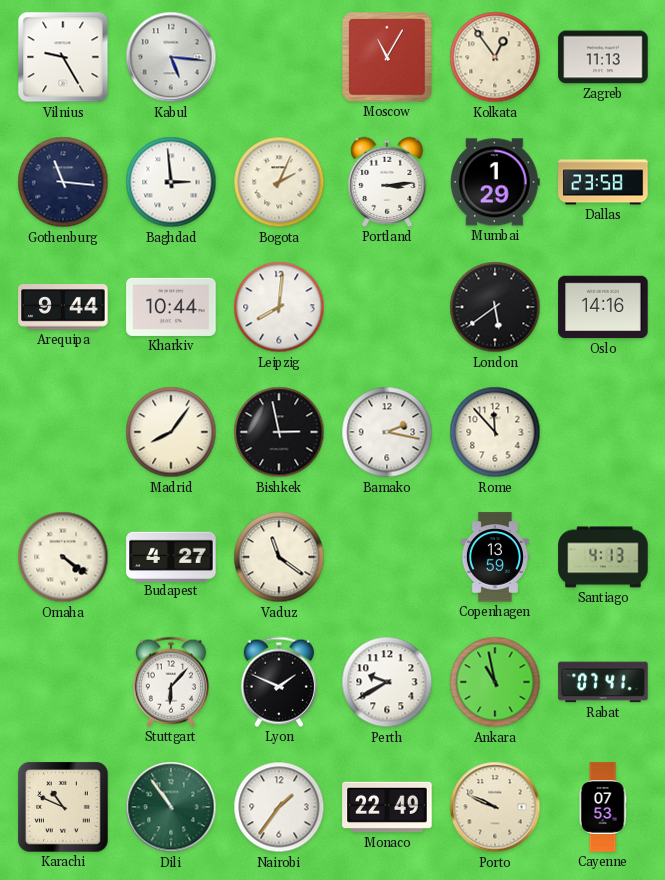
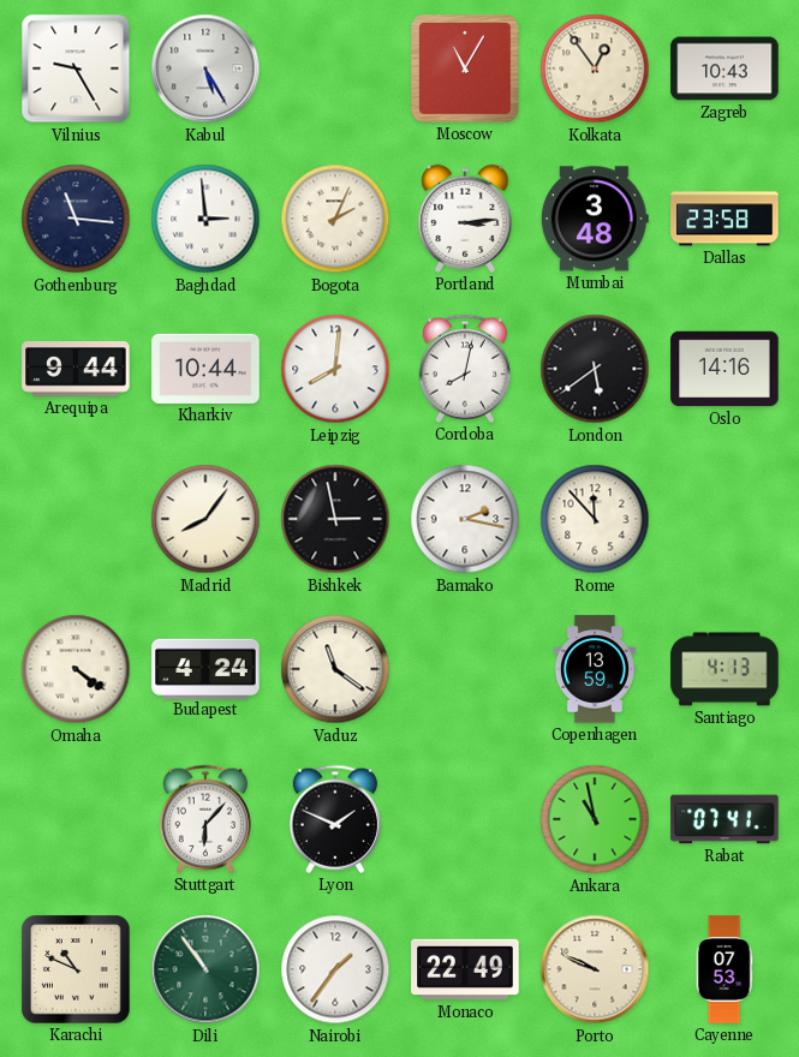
Kabul: 5:16 -> 5:25
Zagreb: 11:13 -> 10:43
Mumbai: 1:29 -> 3:48
Cordoba: none -> 8:02
Budapest: 4:27 -> 4:24
Perth: 9:40 -> none
